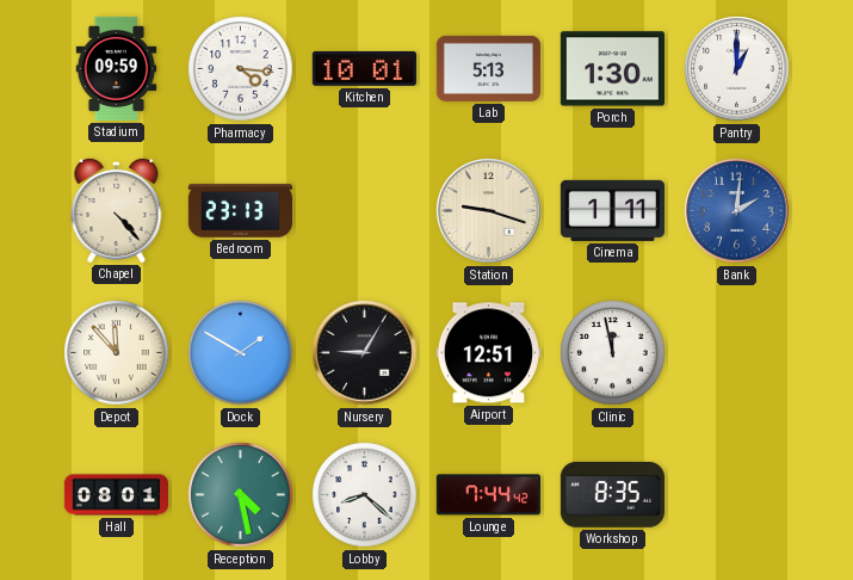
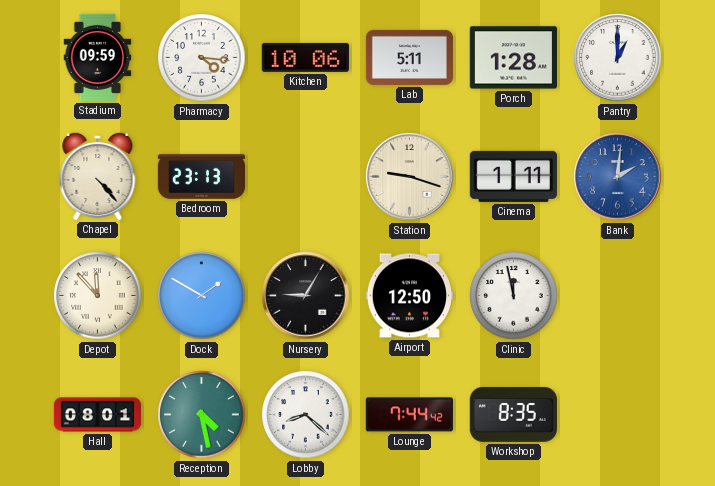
Kitchen: 10:01 -> 10:06
Lab: 5:13 -> 5:11
Porch: 1:30 -> 1:28
Airport: 12:51 -> 12:50
